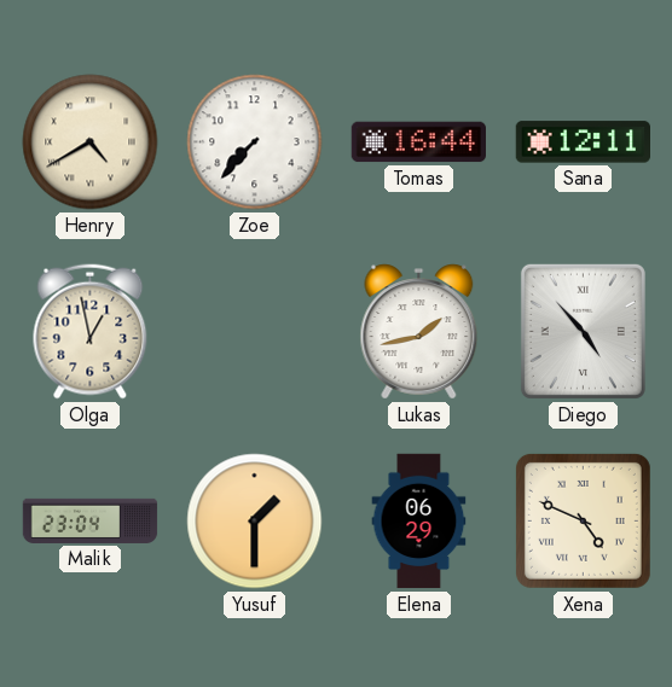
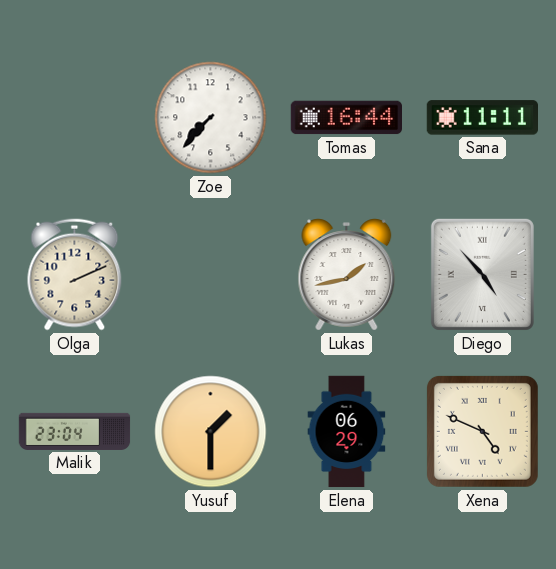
Henry: 4:40 -> none
Sana: 12:11 -> 11:11
Olga: 12:58 -> 2:11
